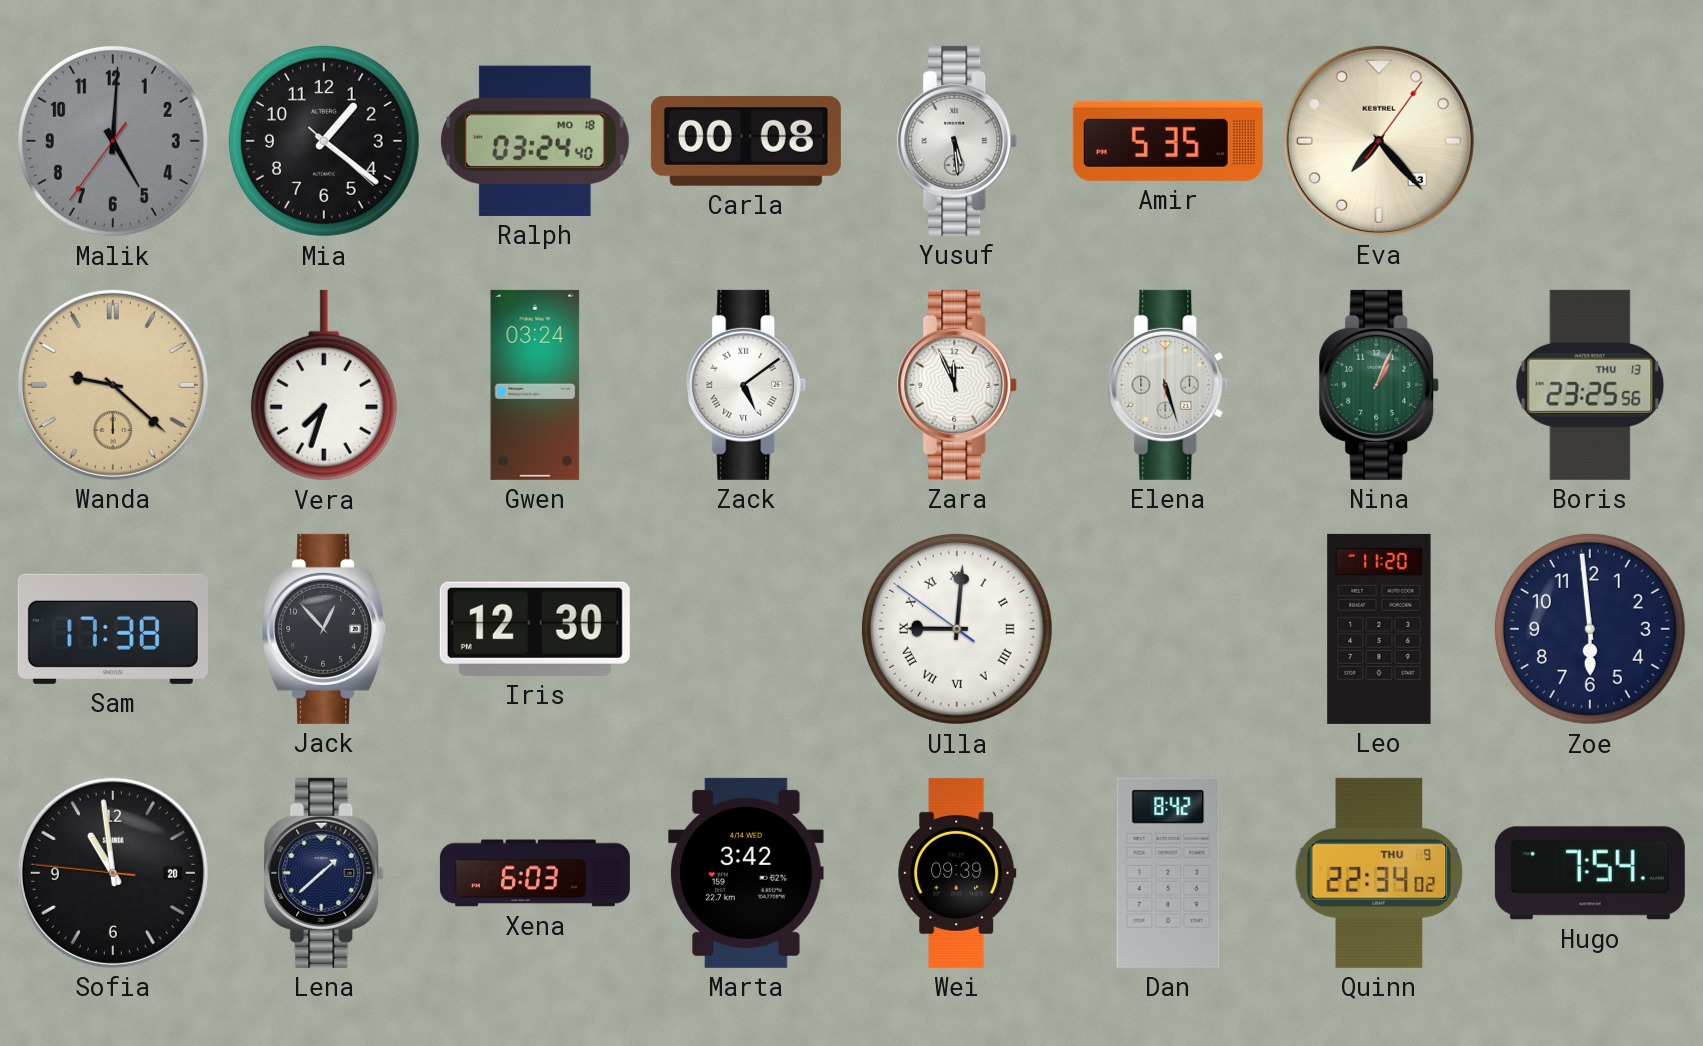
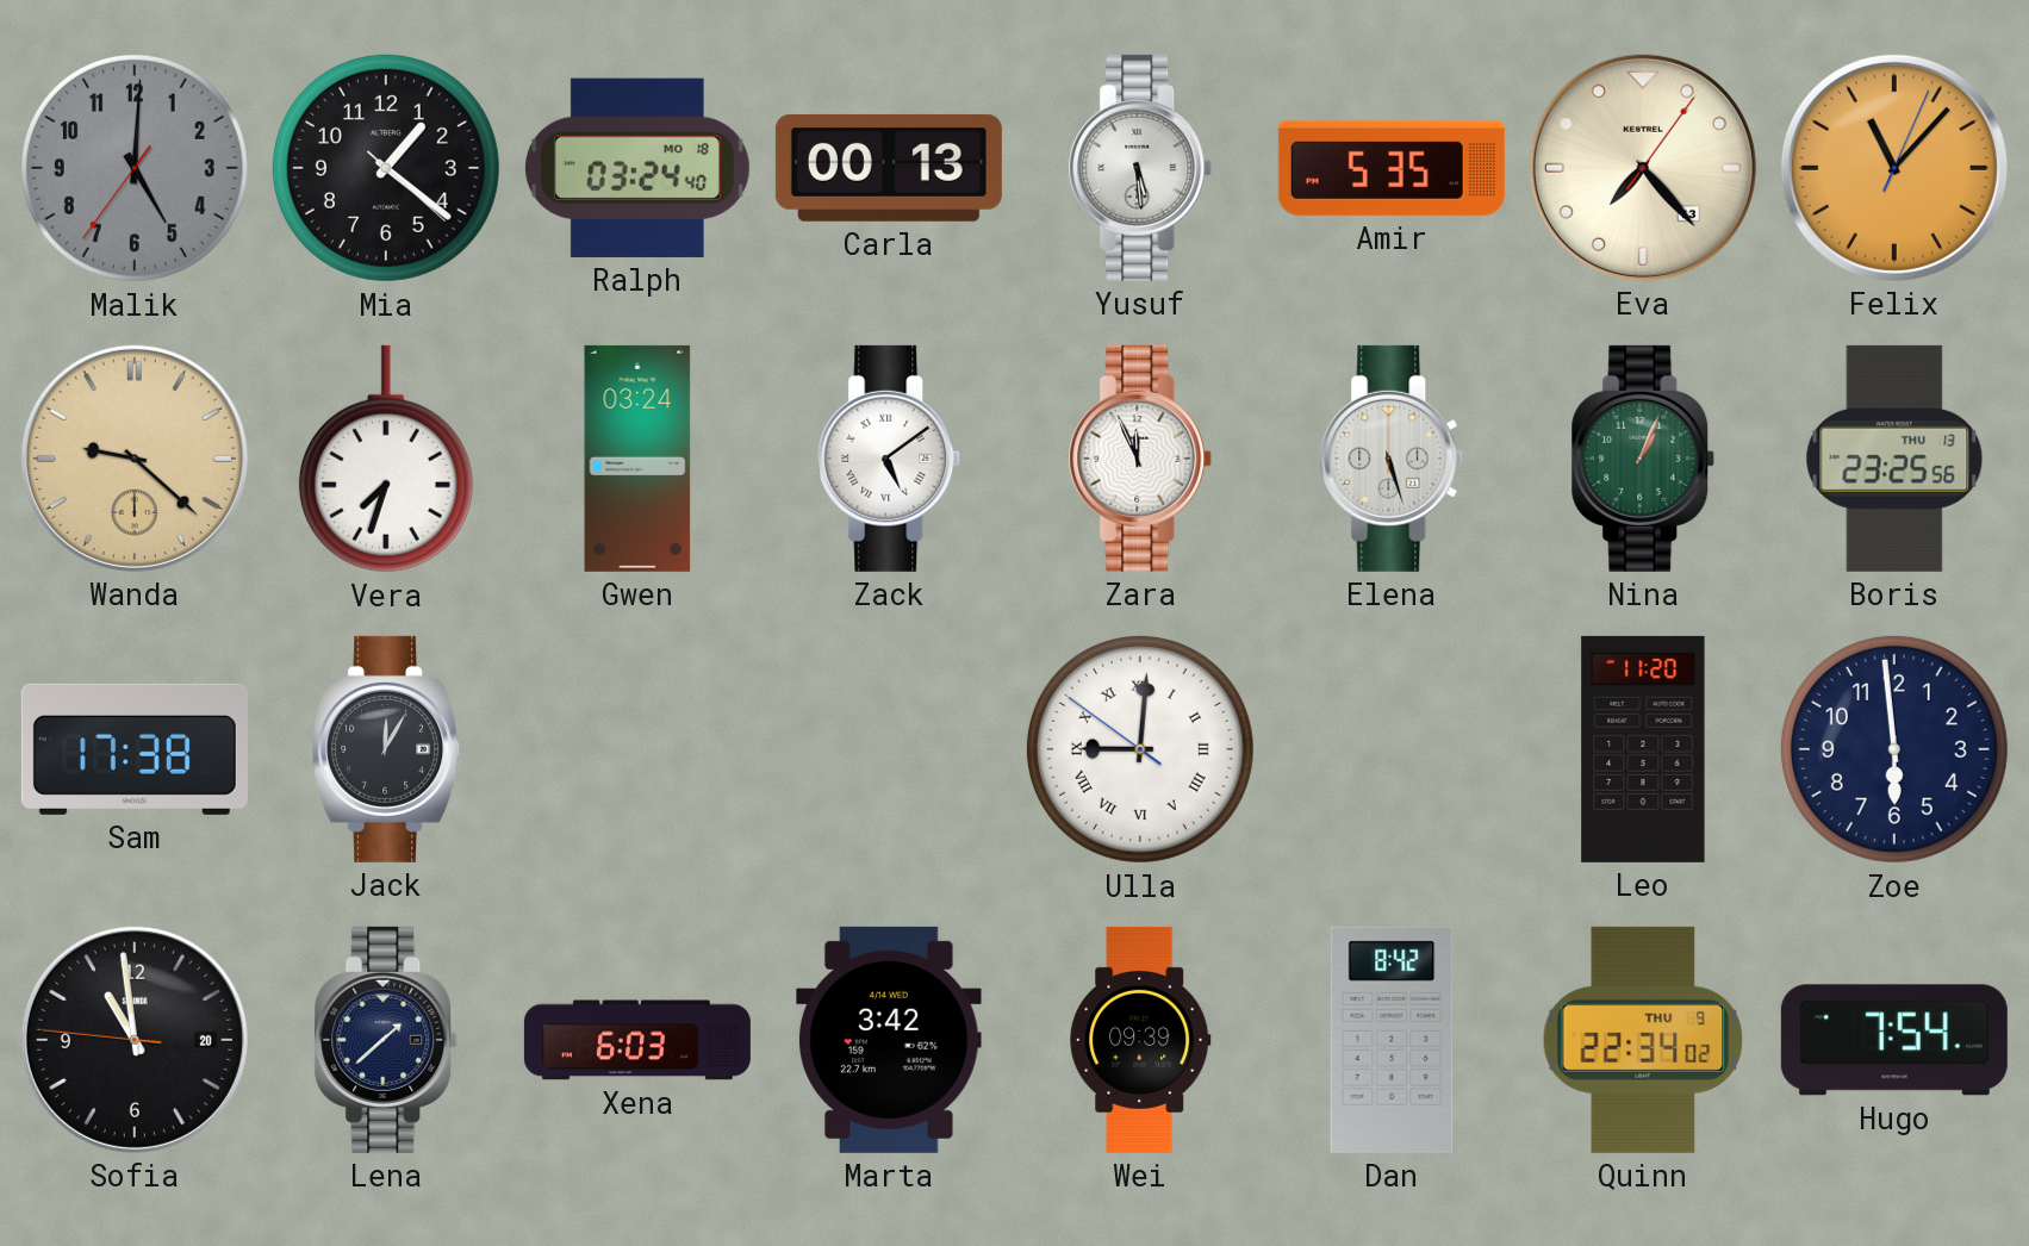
Carla: 00:08 -> 00:13
Felix: none -> 11:07
Jack: 12:53 -> 12:05
Iris: 12:30 -> none
